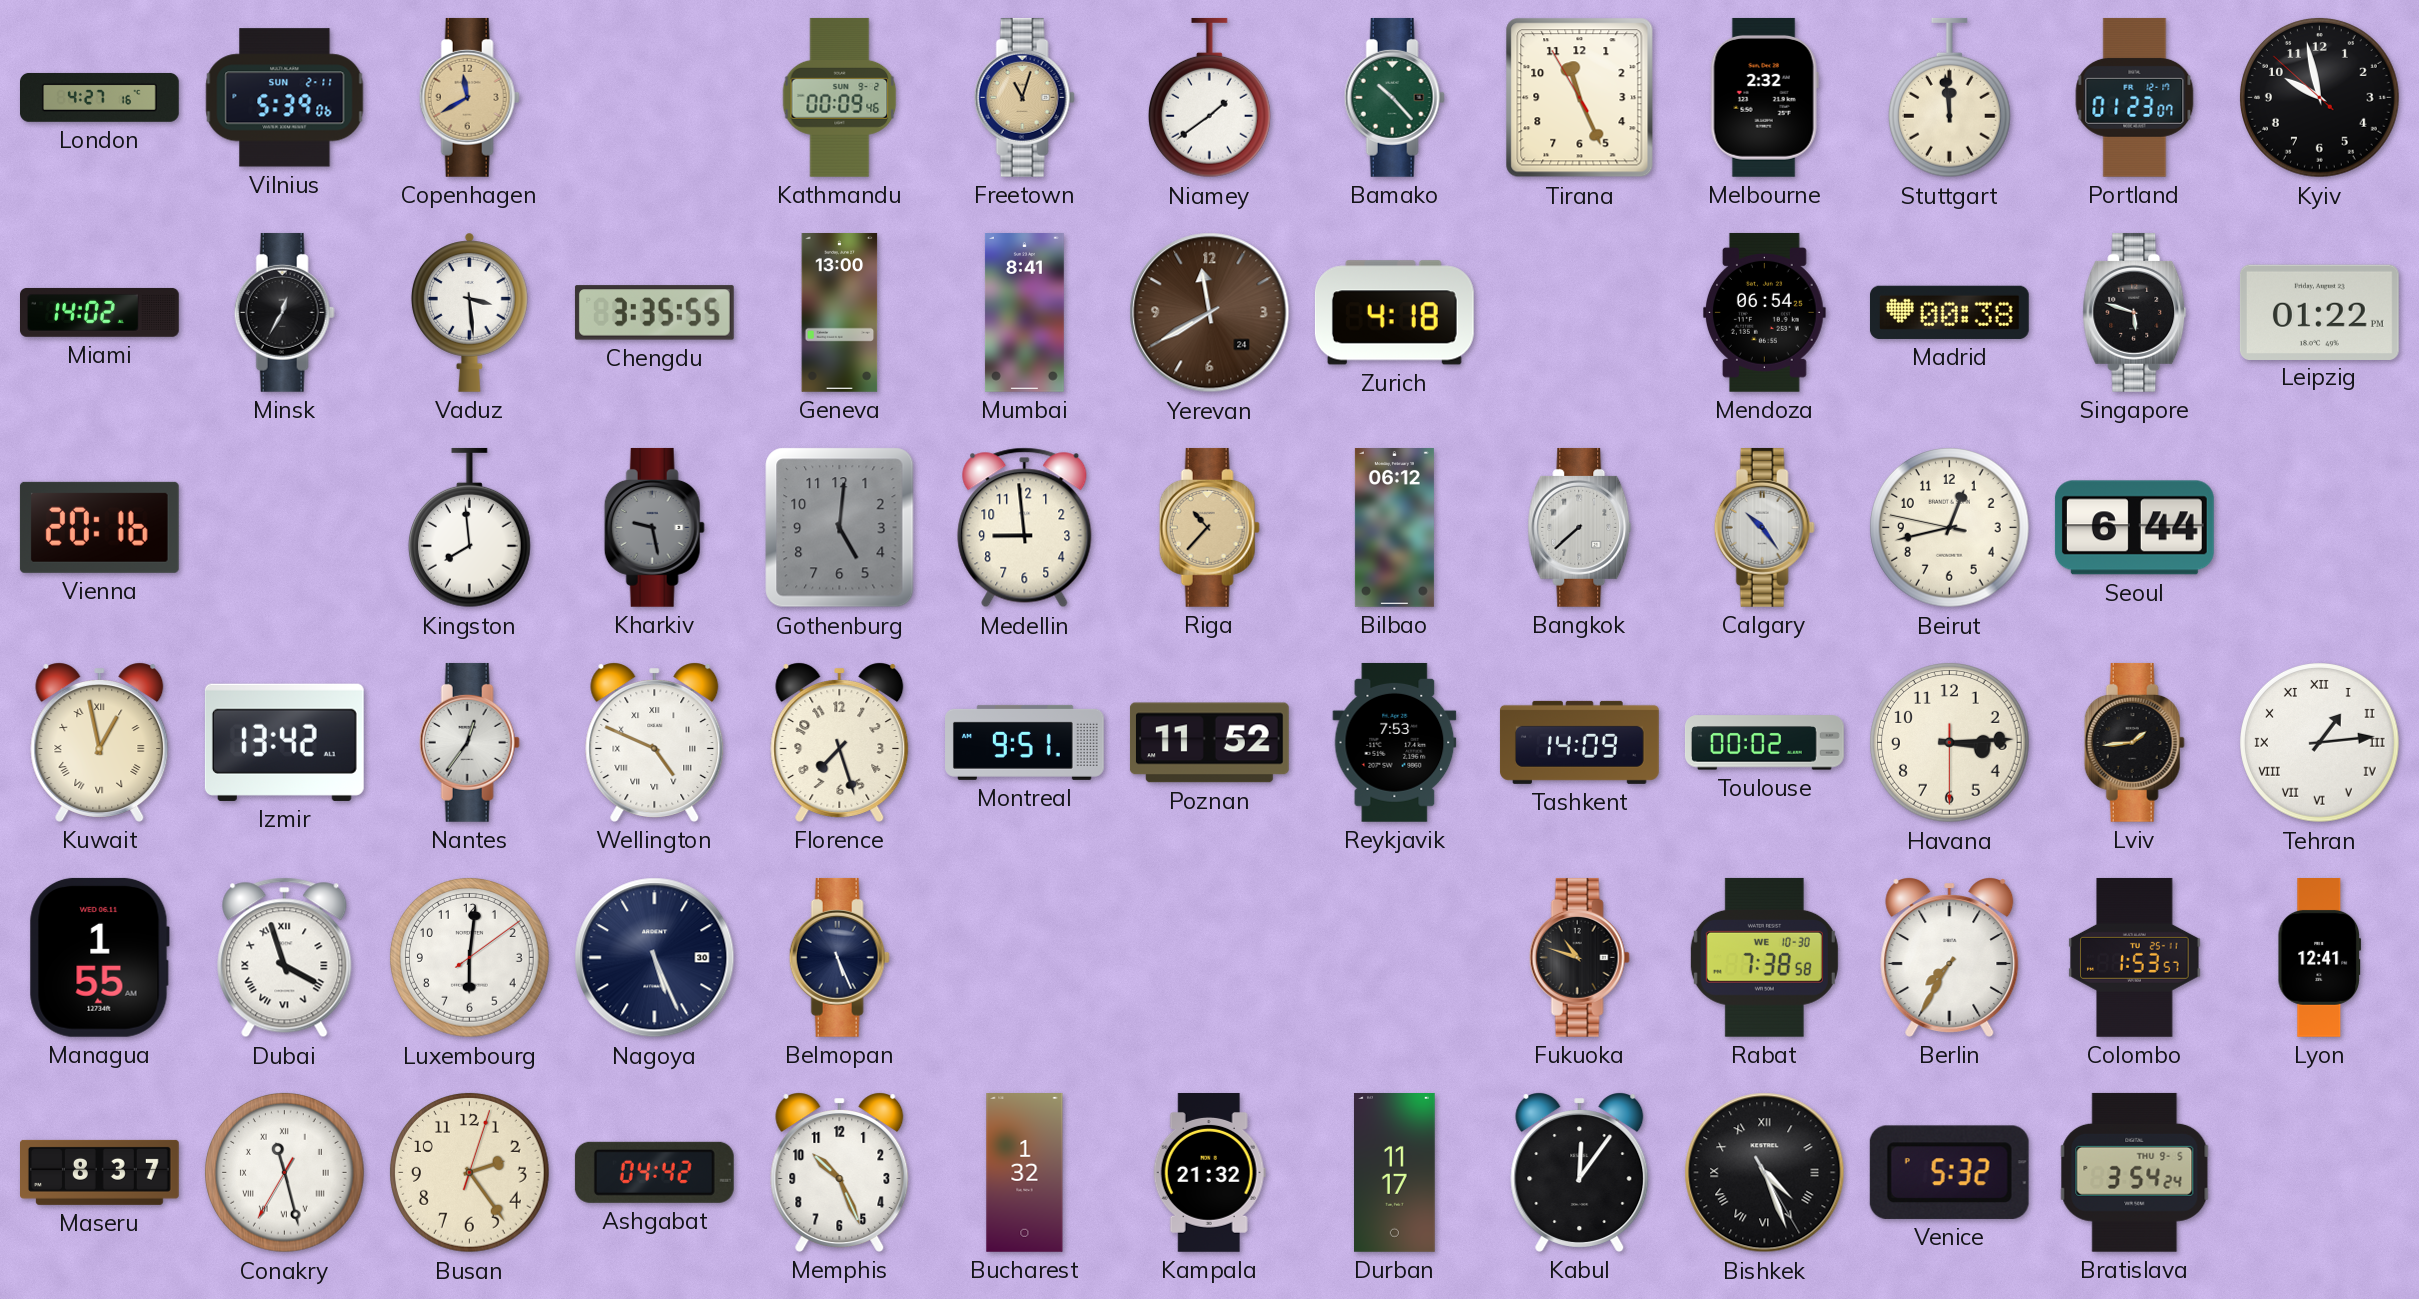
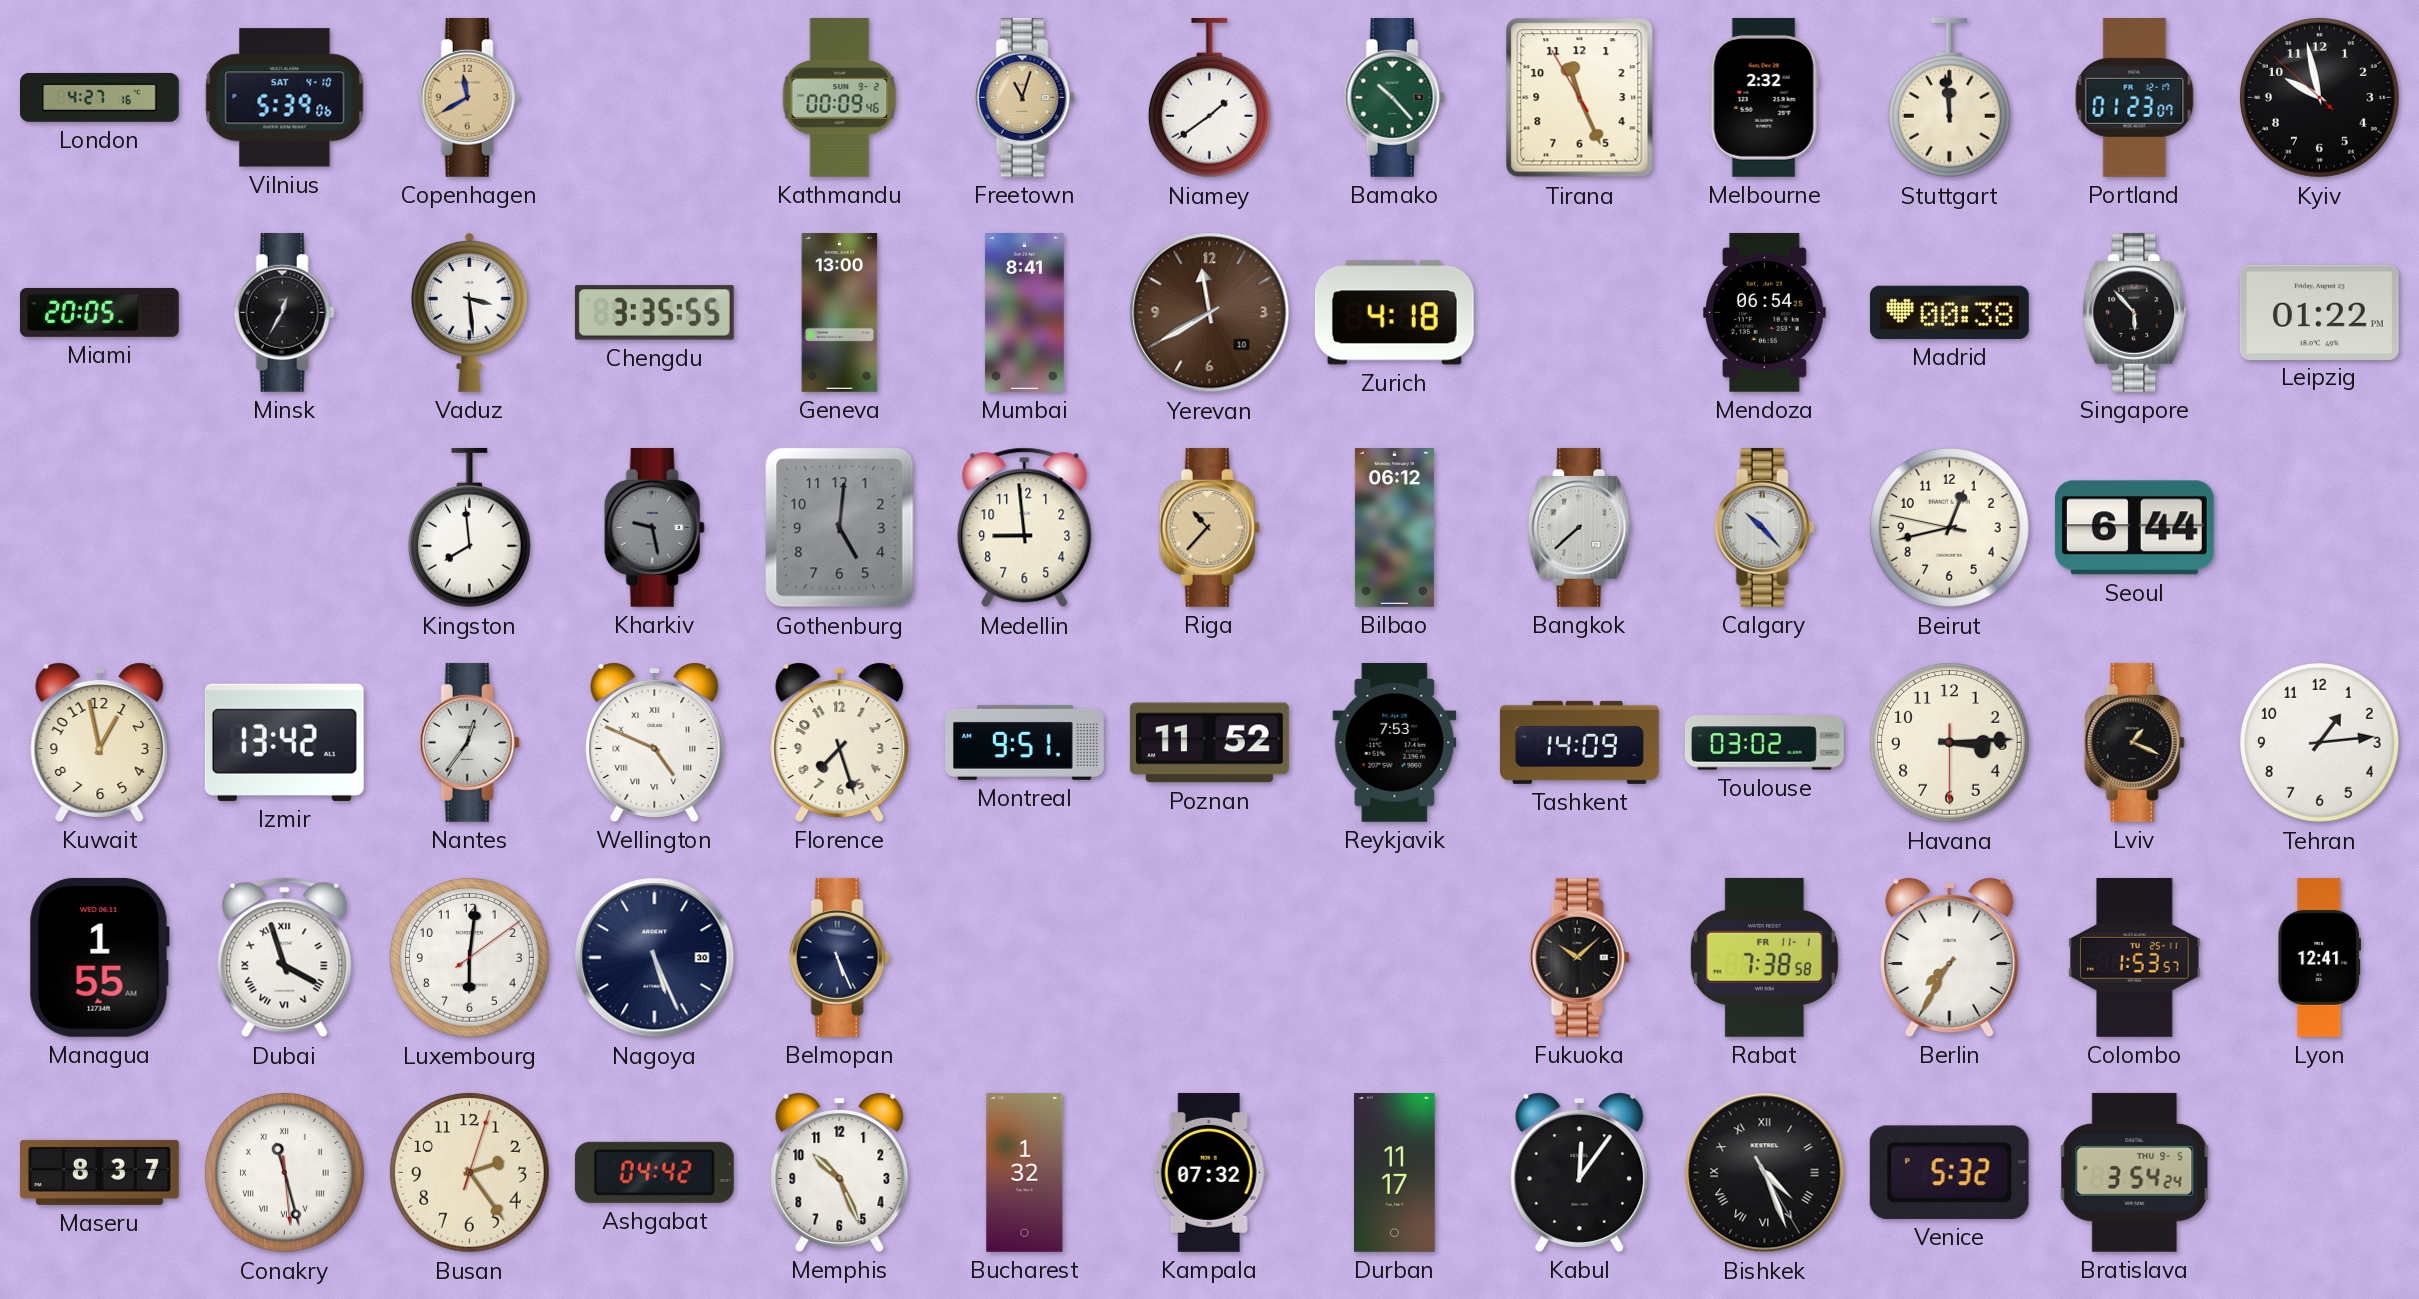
Vilnius date: SUN 2-11 -> SAT 4-10
Miami: 14:02 -> 20:05
Yerevan date: 24 -> 10
Singapore: 5:48 -> 5:53
Vienna: 20:16 -> none
Calgary: 10:24 -> 10:23
Kuwait numerals: Roman -> Arabic
Toulouse: 00:02 -> 03:02
Lviv: 1:44 -> 1:19
Tehran numerals: Roman -> Arabic
Fukuoka: 10:48 -> 10:08
Rabat date: WE 10-30 -> FR 11-1
Conakry: 11:27:35 -> 11:27:29
Kampala: 21:32 -> 07:32
